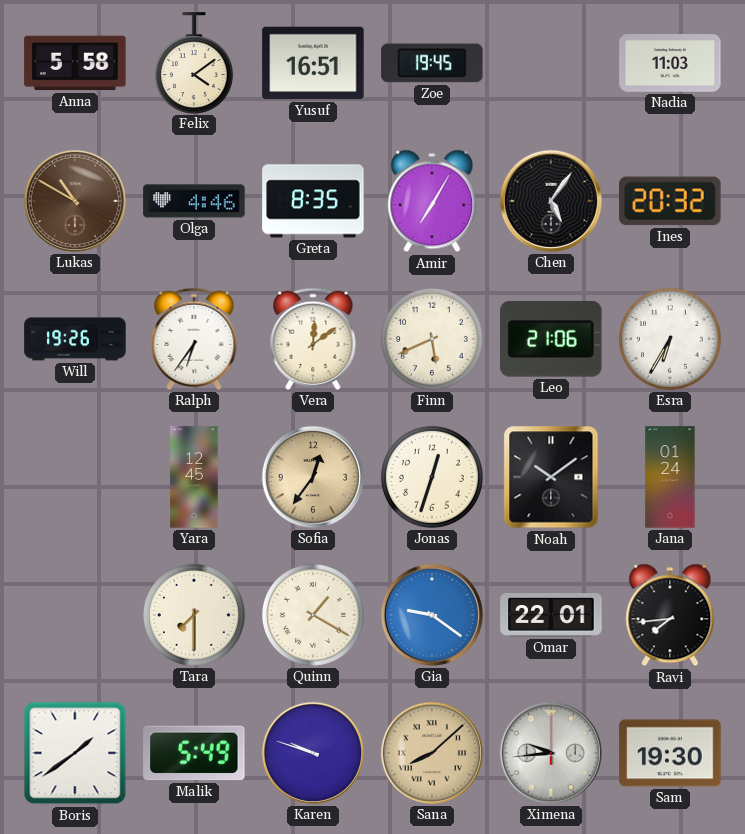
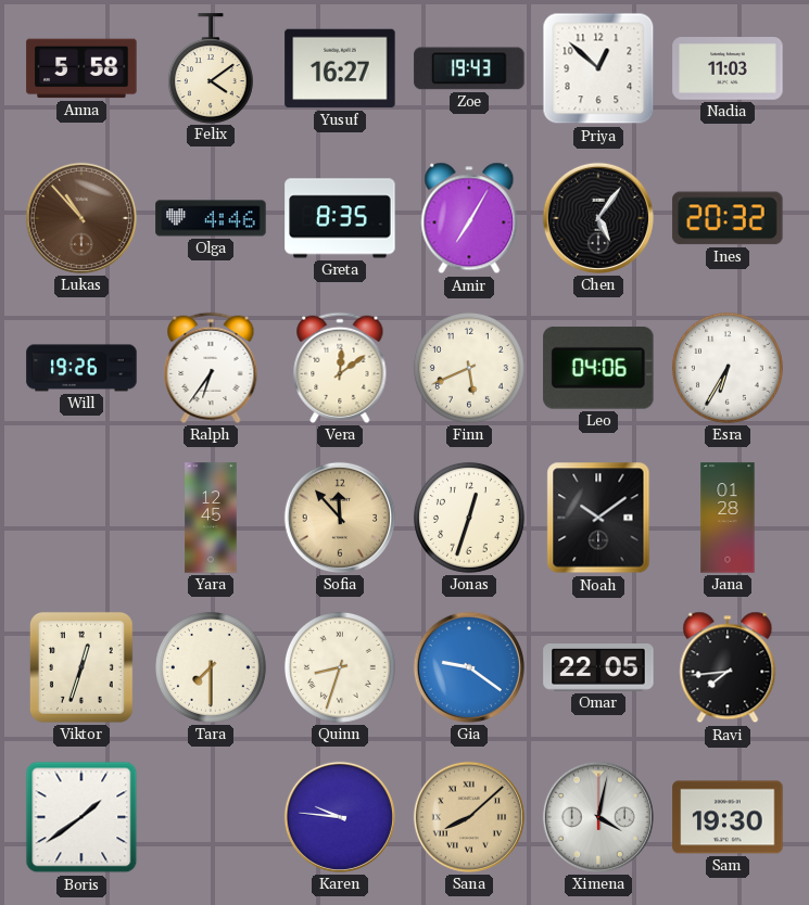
Yusuf: 16:51 -> 16:27
Zoe: 19:45 -> 19:43
Priya: none -> 12:52
Lukas: 10:50 -> 10:53
Leo: 21:06 -> 04:06
Sofia: 12:36 -> 11:53
Jana: 01:24 -> 01:28
Viktor: none -> 12:33
Quinn: 1:20 -> 8:33
Omar: 22:01 -> 22:05
Malik: 5:49 -> none
Karen: 9:48 -> 9:46
Ximena: 9:44 -> 4:02
